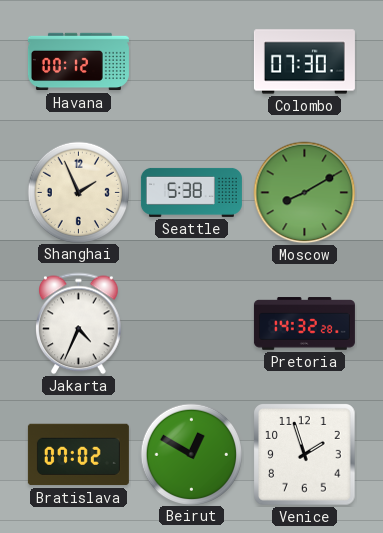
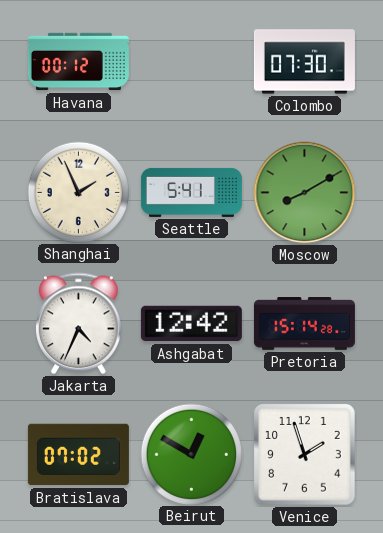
Seattle: 5:38 -> 5:41
Ashgabat: none -> 12:42
Pretoria: 14:32 -> 15:14
